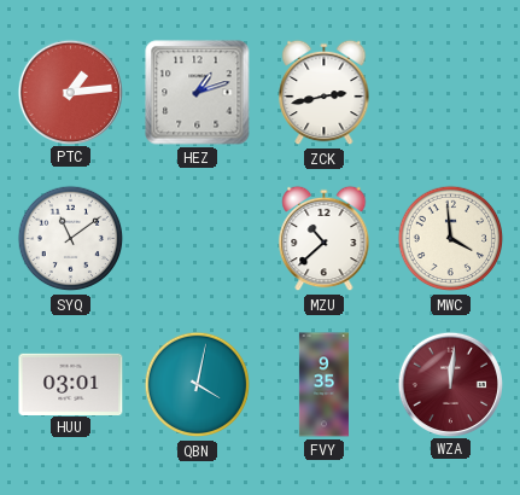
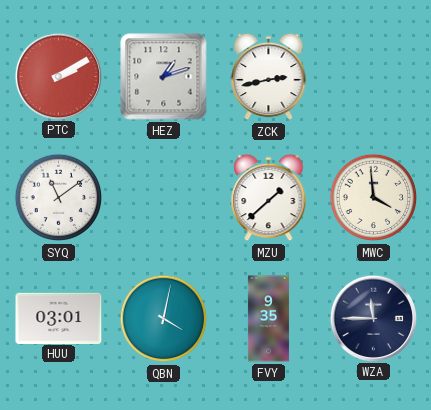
PTC: 1:14 -> 2:10
MZU: 10:38 -> 1:38
WZA: 12:01 -> 11:45
WZA dial: burgundy -> navy
